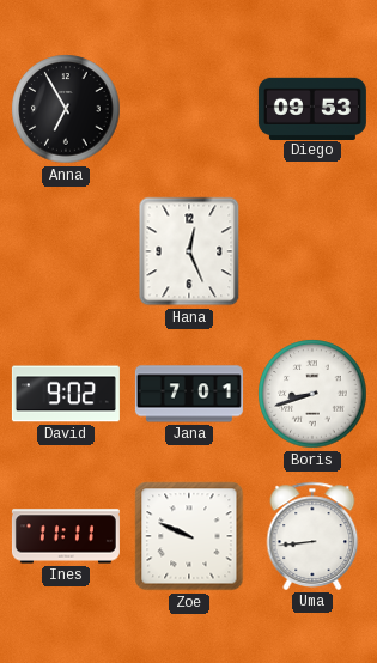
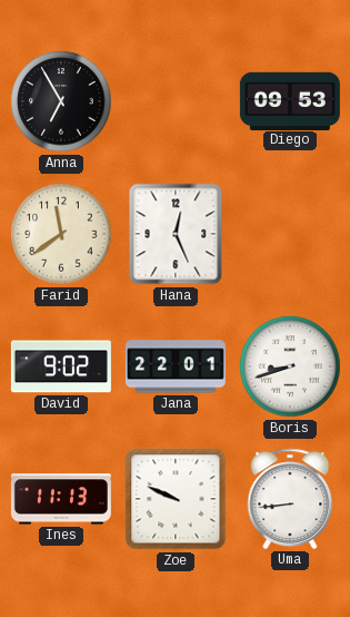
Farid: none -> 11:39
Jana: 7:01 -> 22:01
Ines: 11:11 -> 11:13
